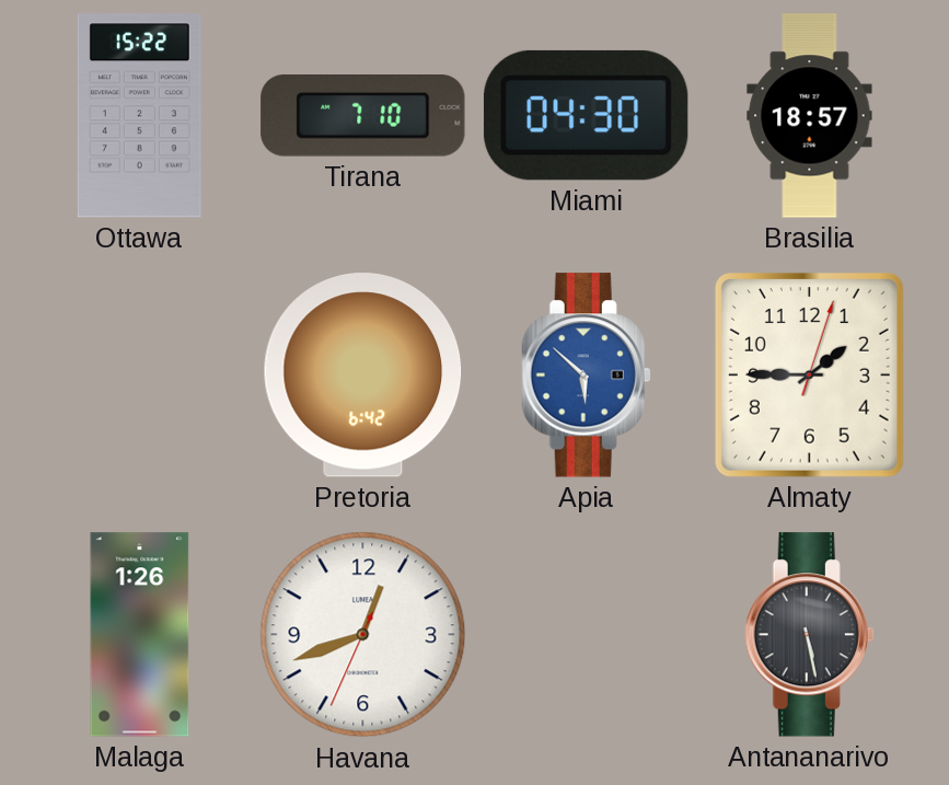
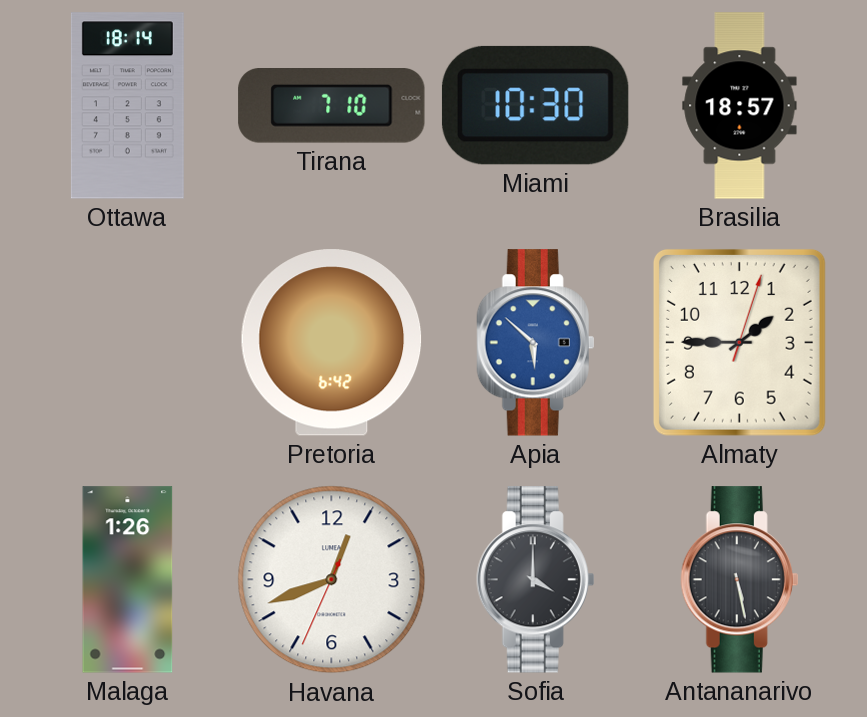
Ottawa: 15:22 -> 18:14
Miami: 04:30 -> 10:30
Sofia: none -> 4:00
